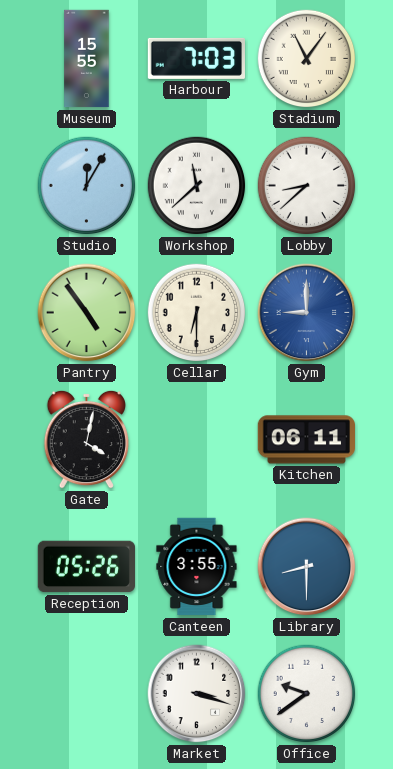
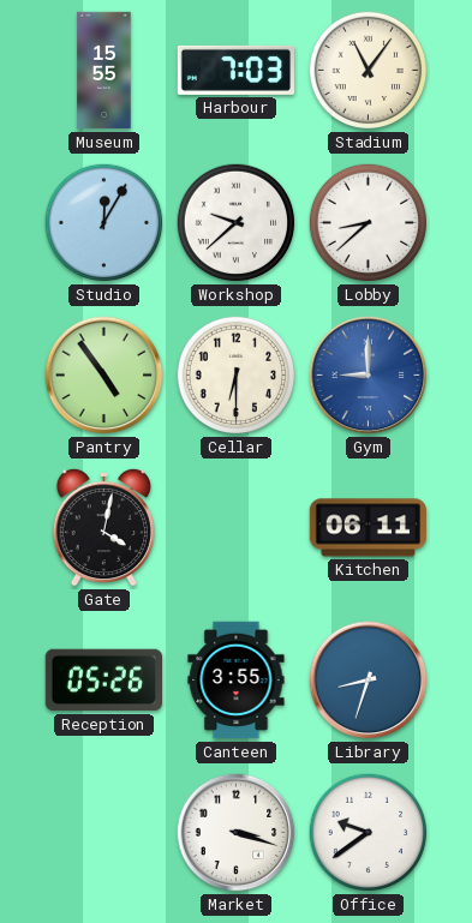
Workshop: 11:38 -> 9:38
Library: 8:30 -> 8:33
